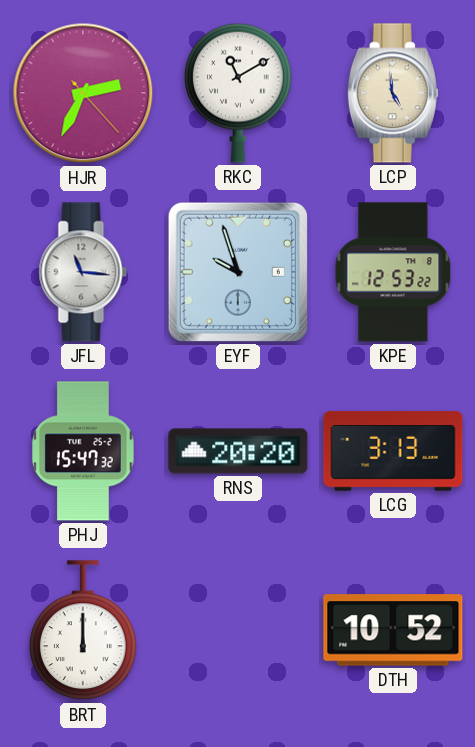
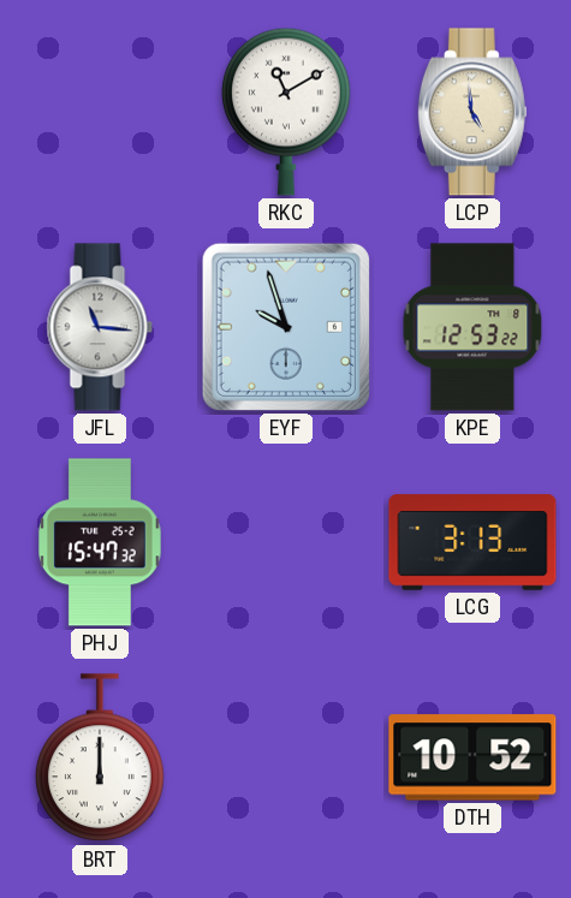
HJR: 2:34 -> none
RNS: 20:20 -> none
